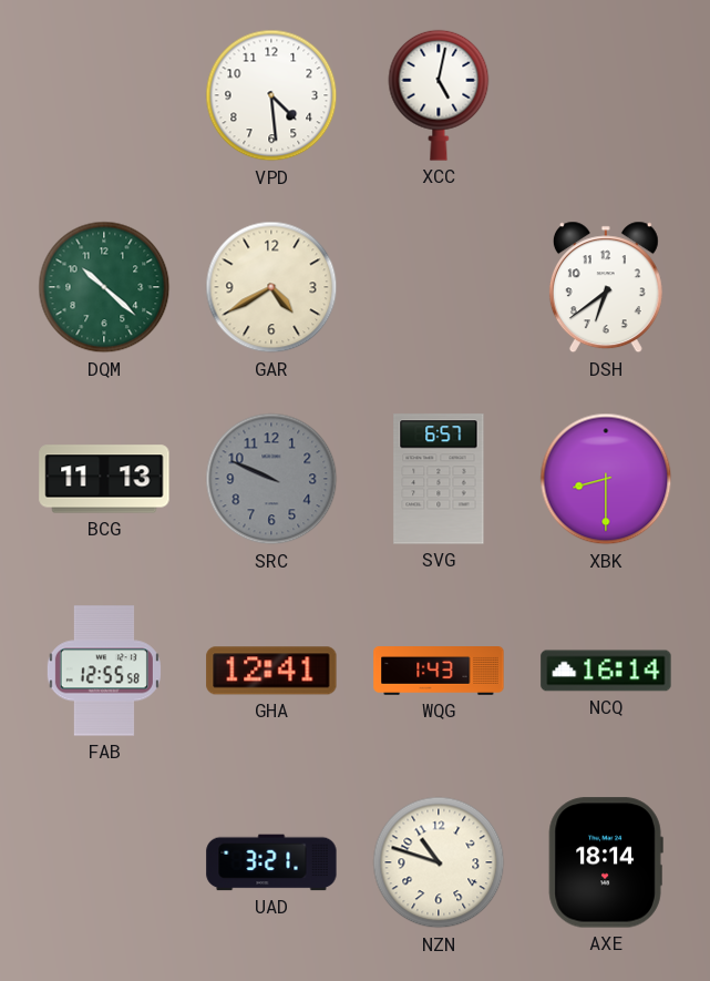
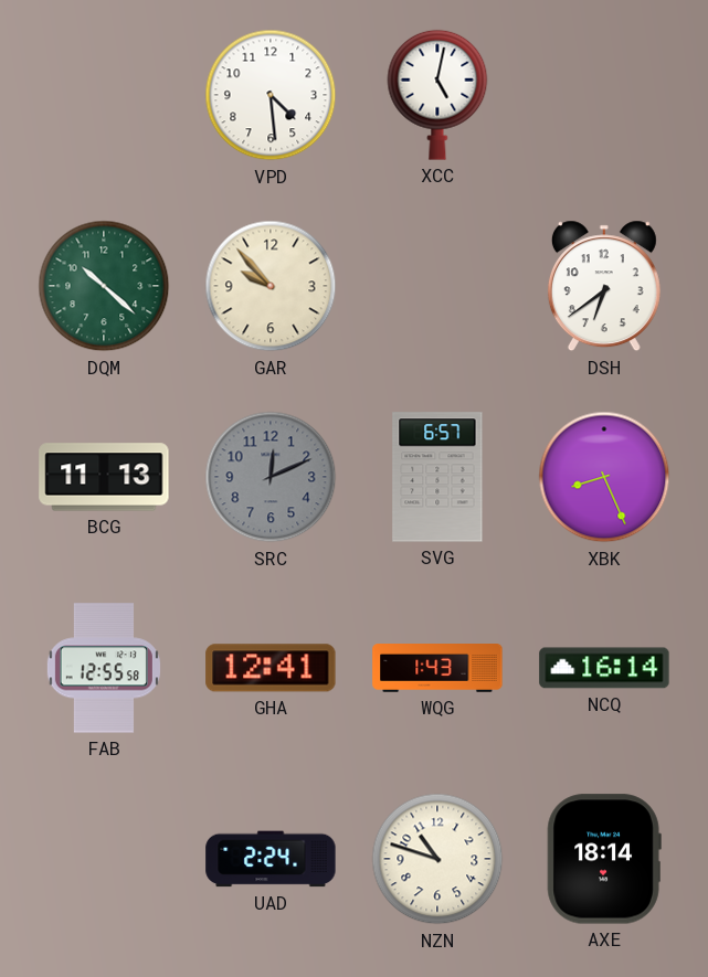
GAR: 4:40 -> 9:53
SRC: 9:49 -> 12:11
XBK: 8:30 -> 8:26
UAD: 3:21 -> 2:24
